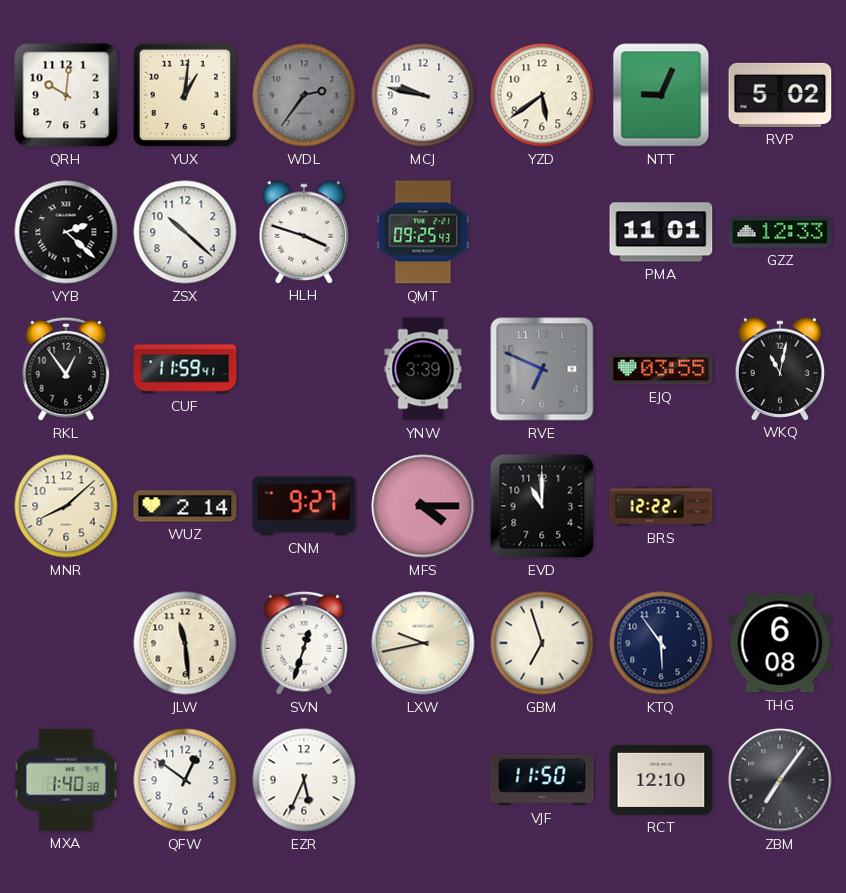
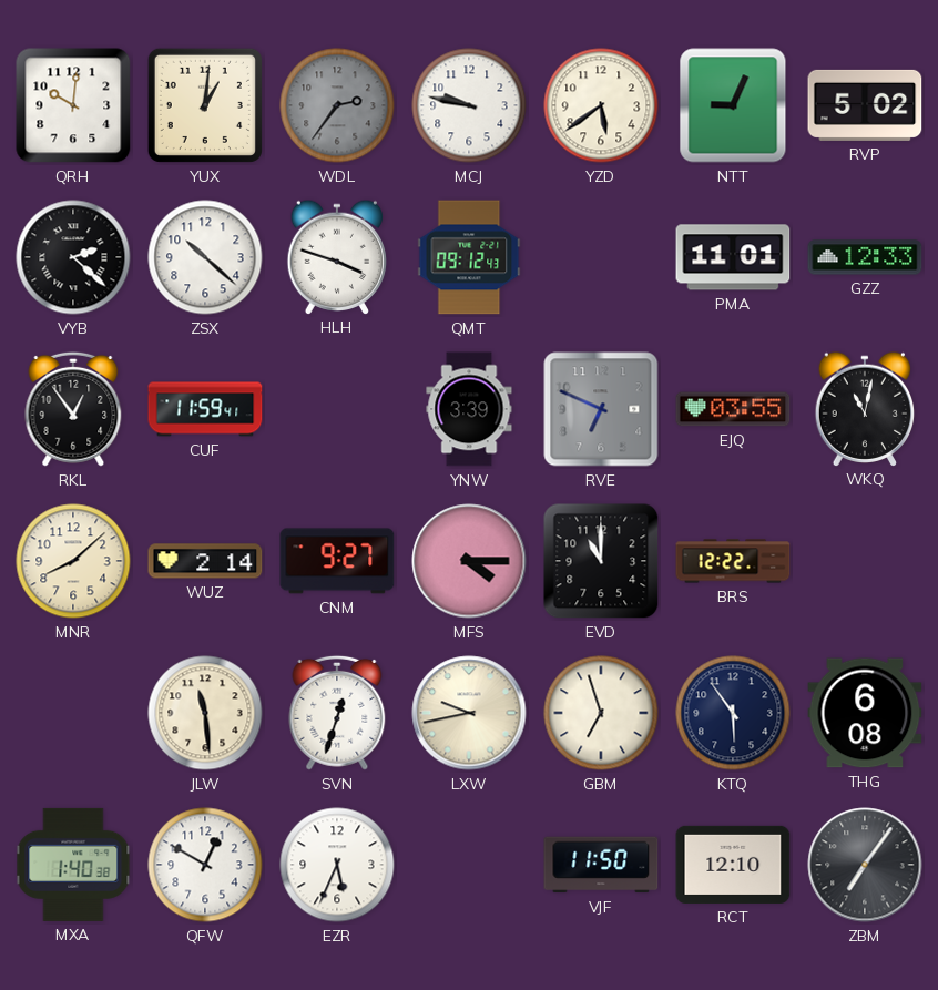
QMT: 09:25 -> 09:12
QFW: 12:51 -> 12:50
